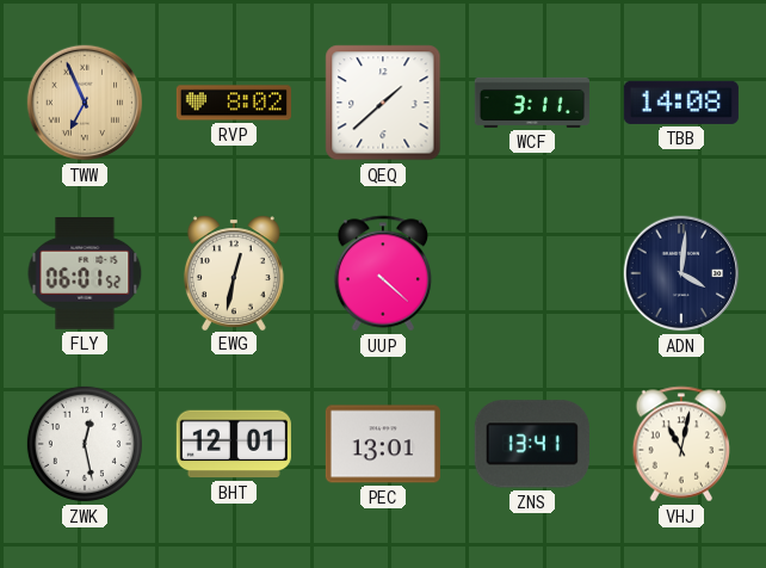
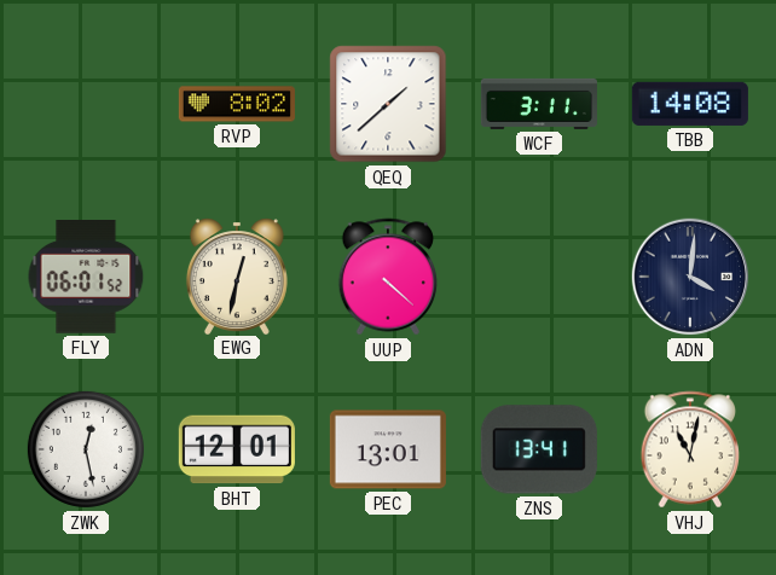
TWW: 6:56 -> none
